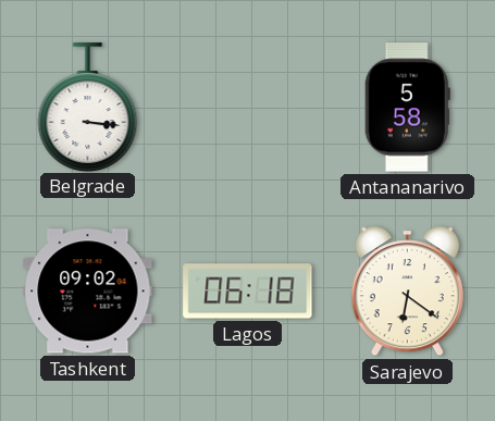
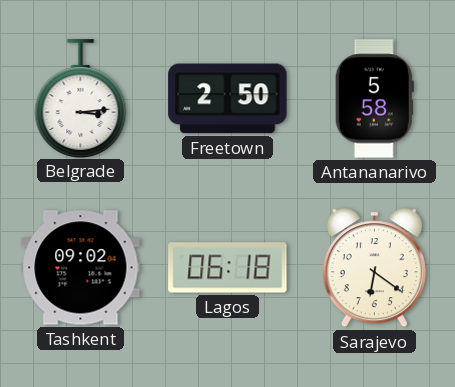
Belgrade: 3:16 -> 3:14
Freetown: none -> 2:50
